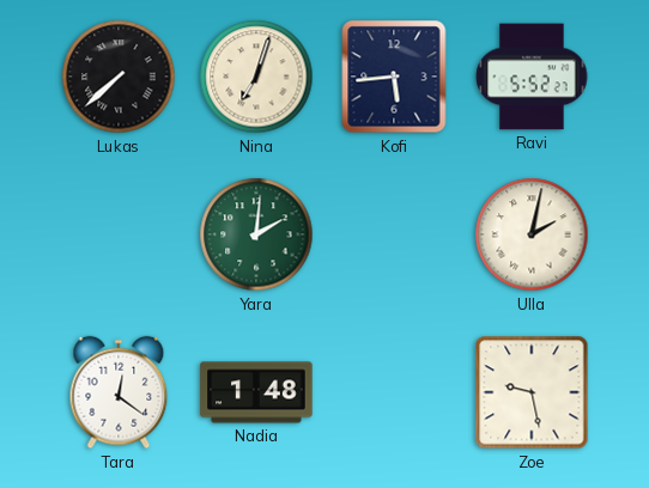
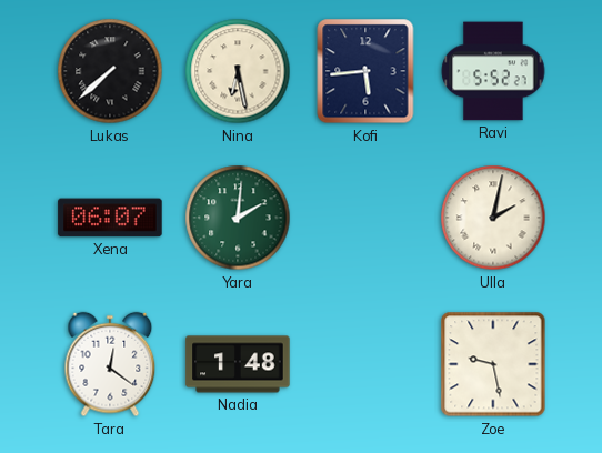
Nina: 7:03 -> 6:28
Xena: none -> 06:07
